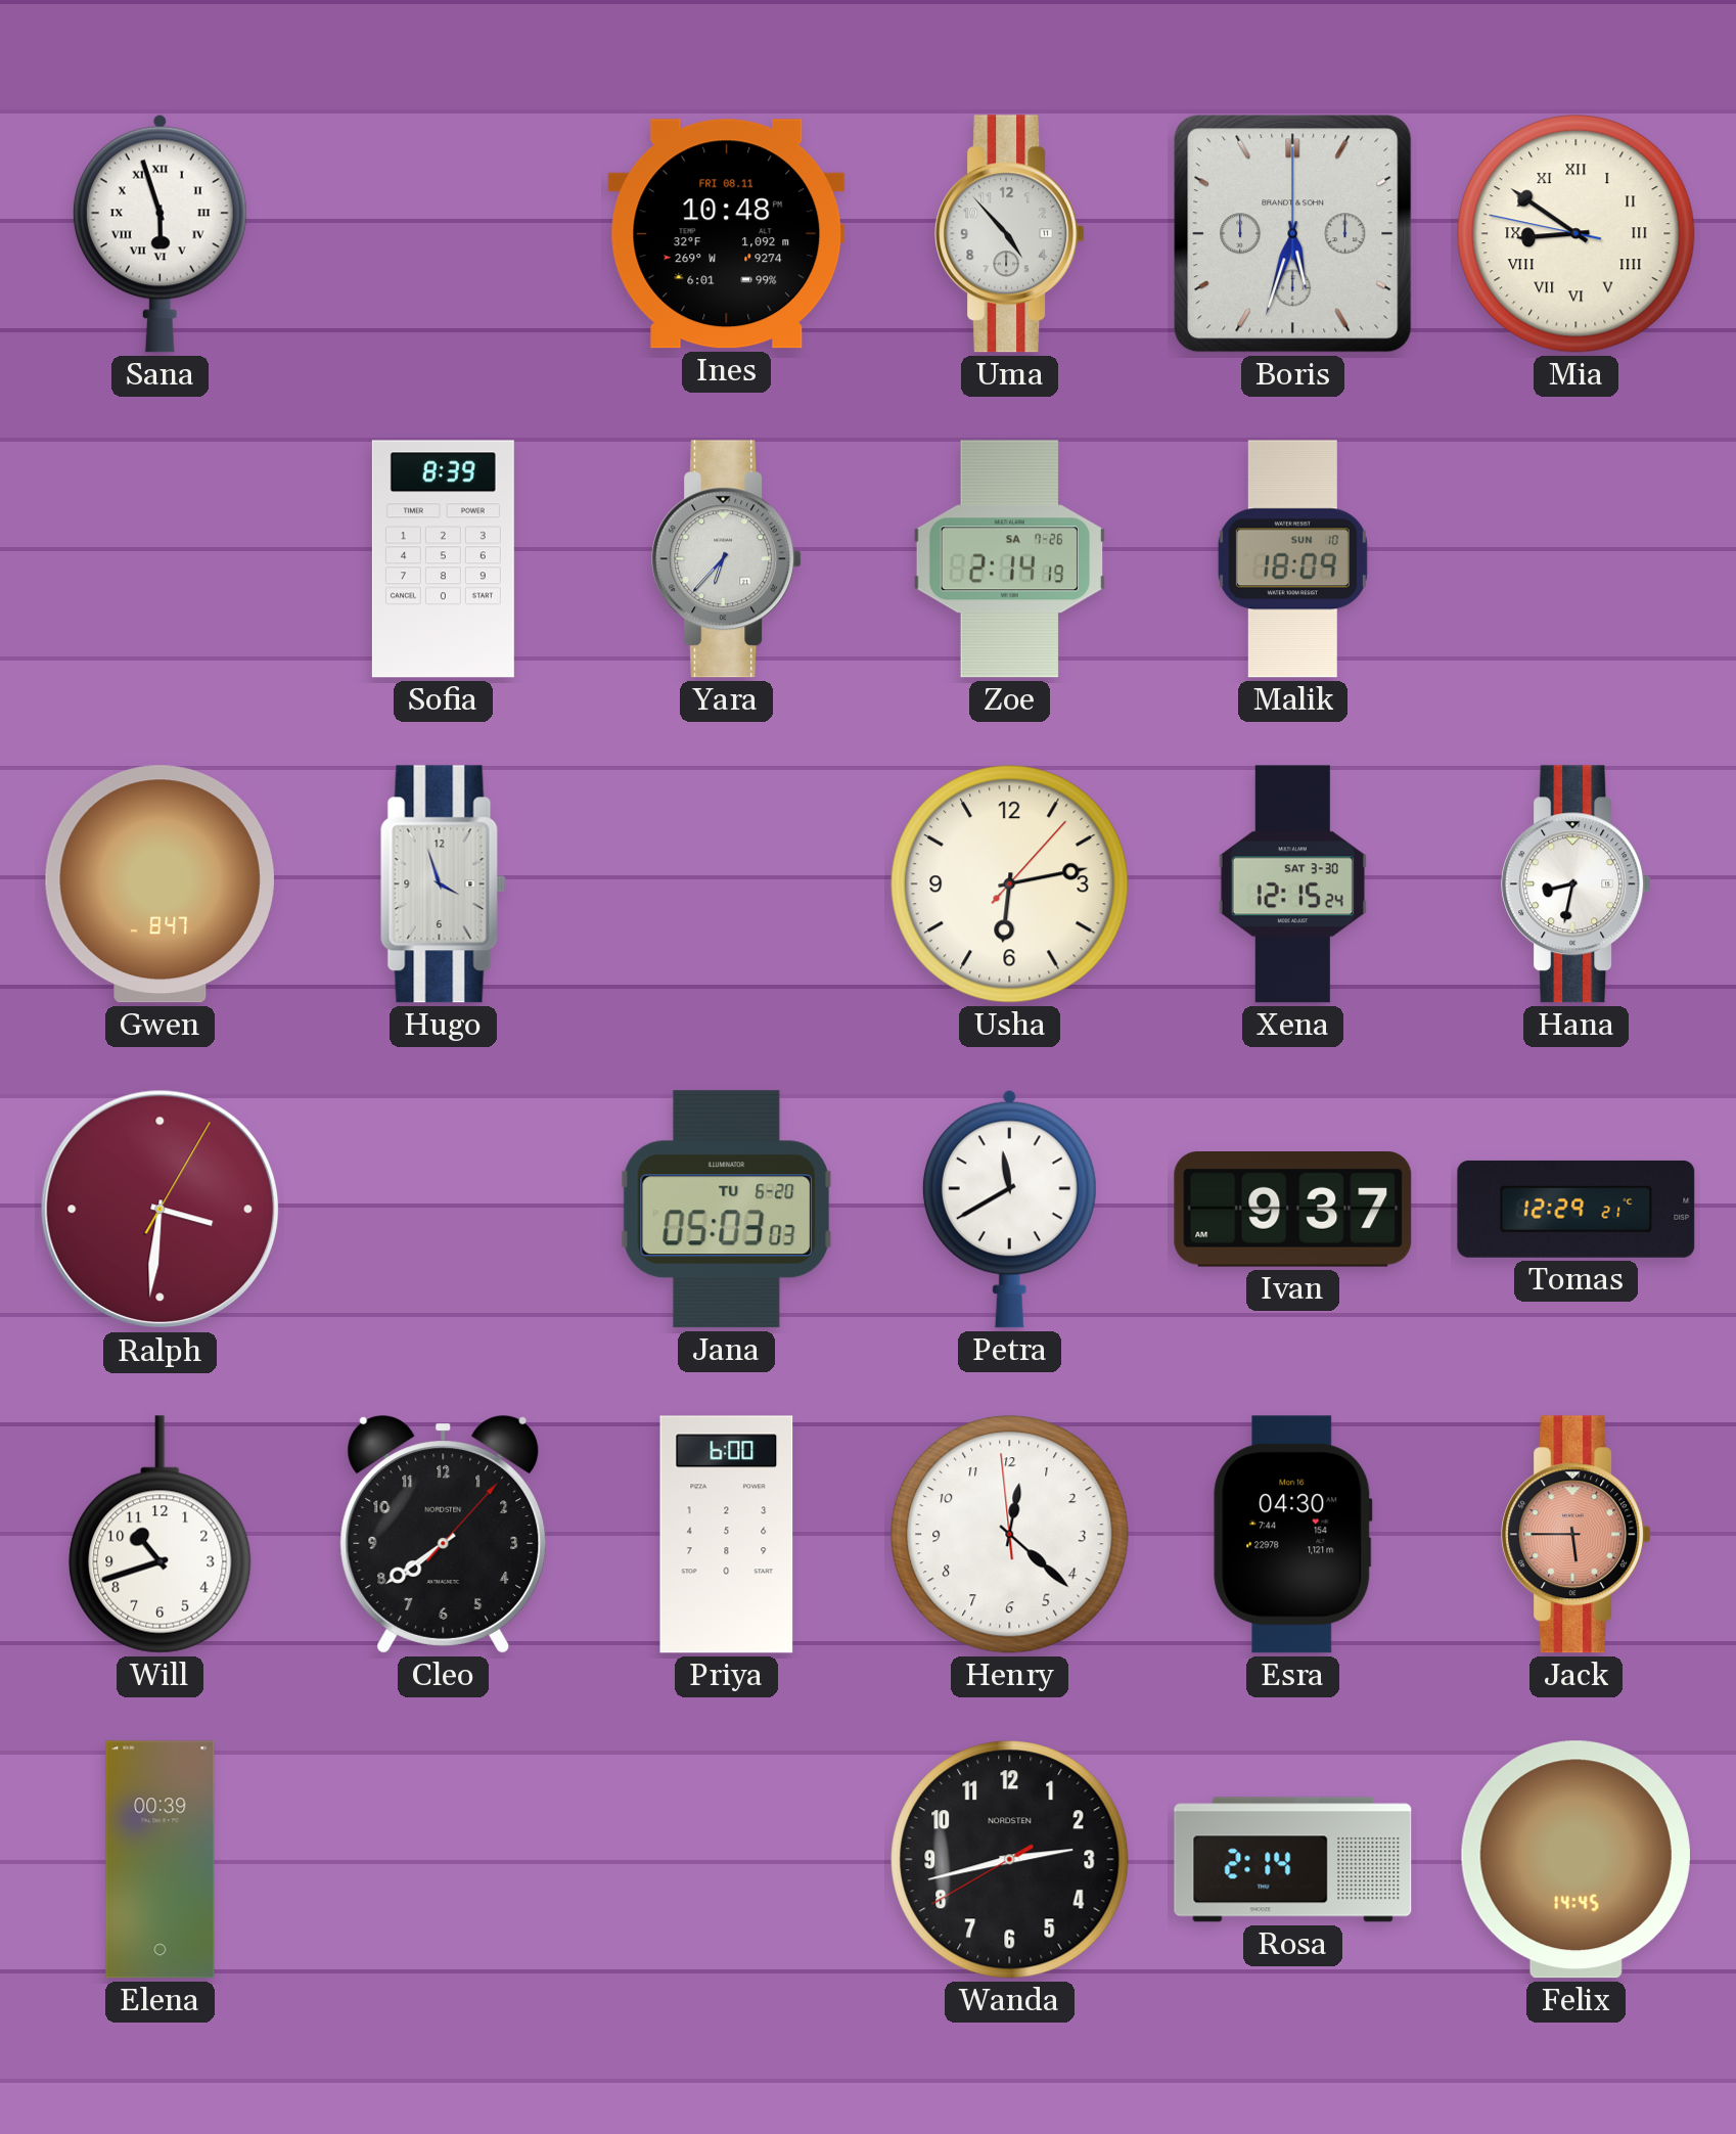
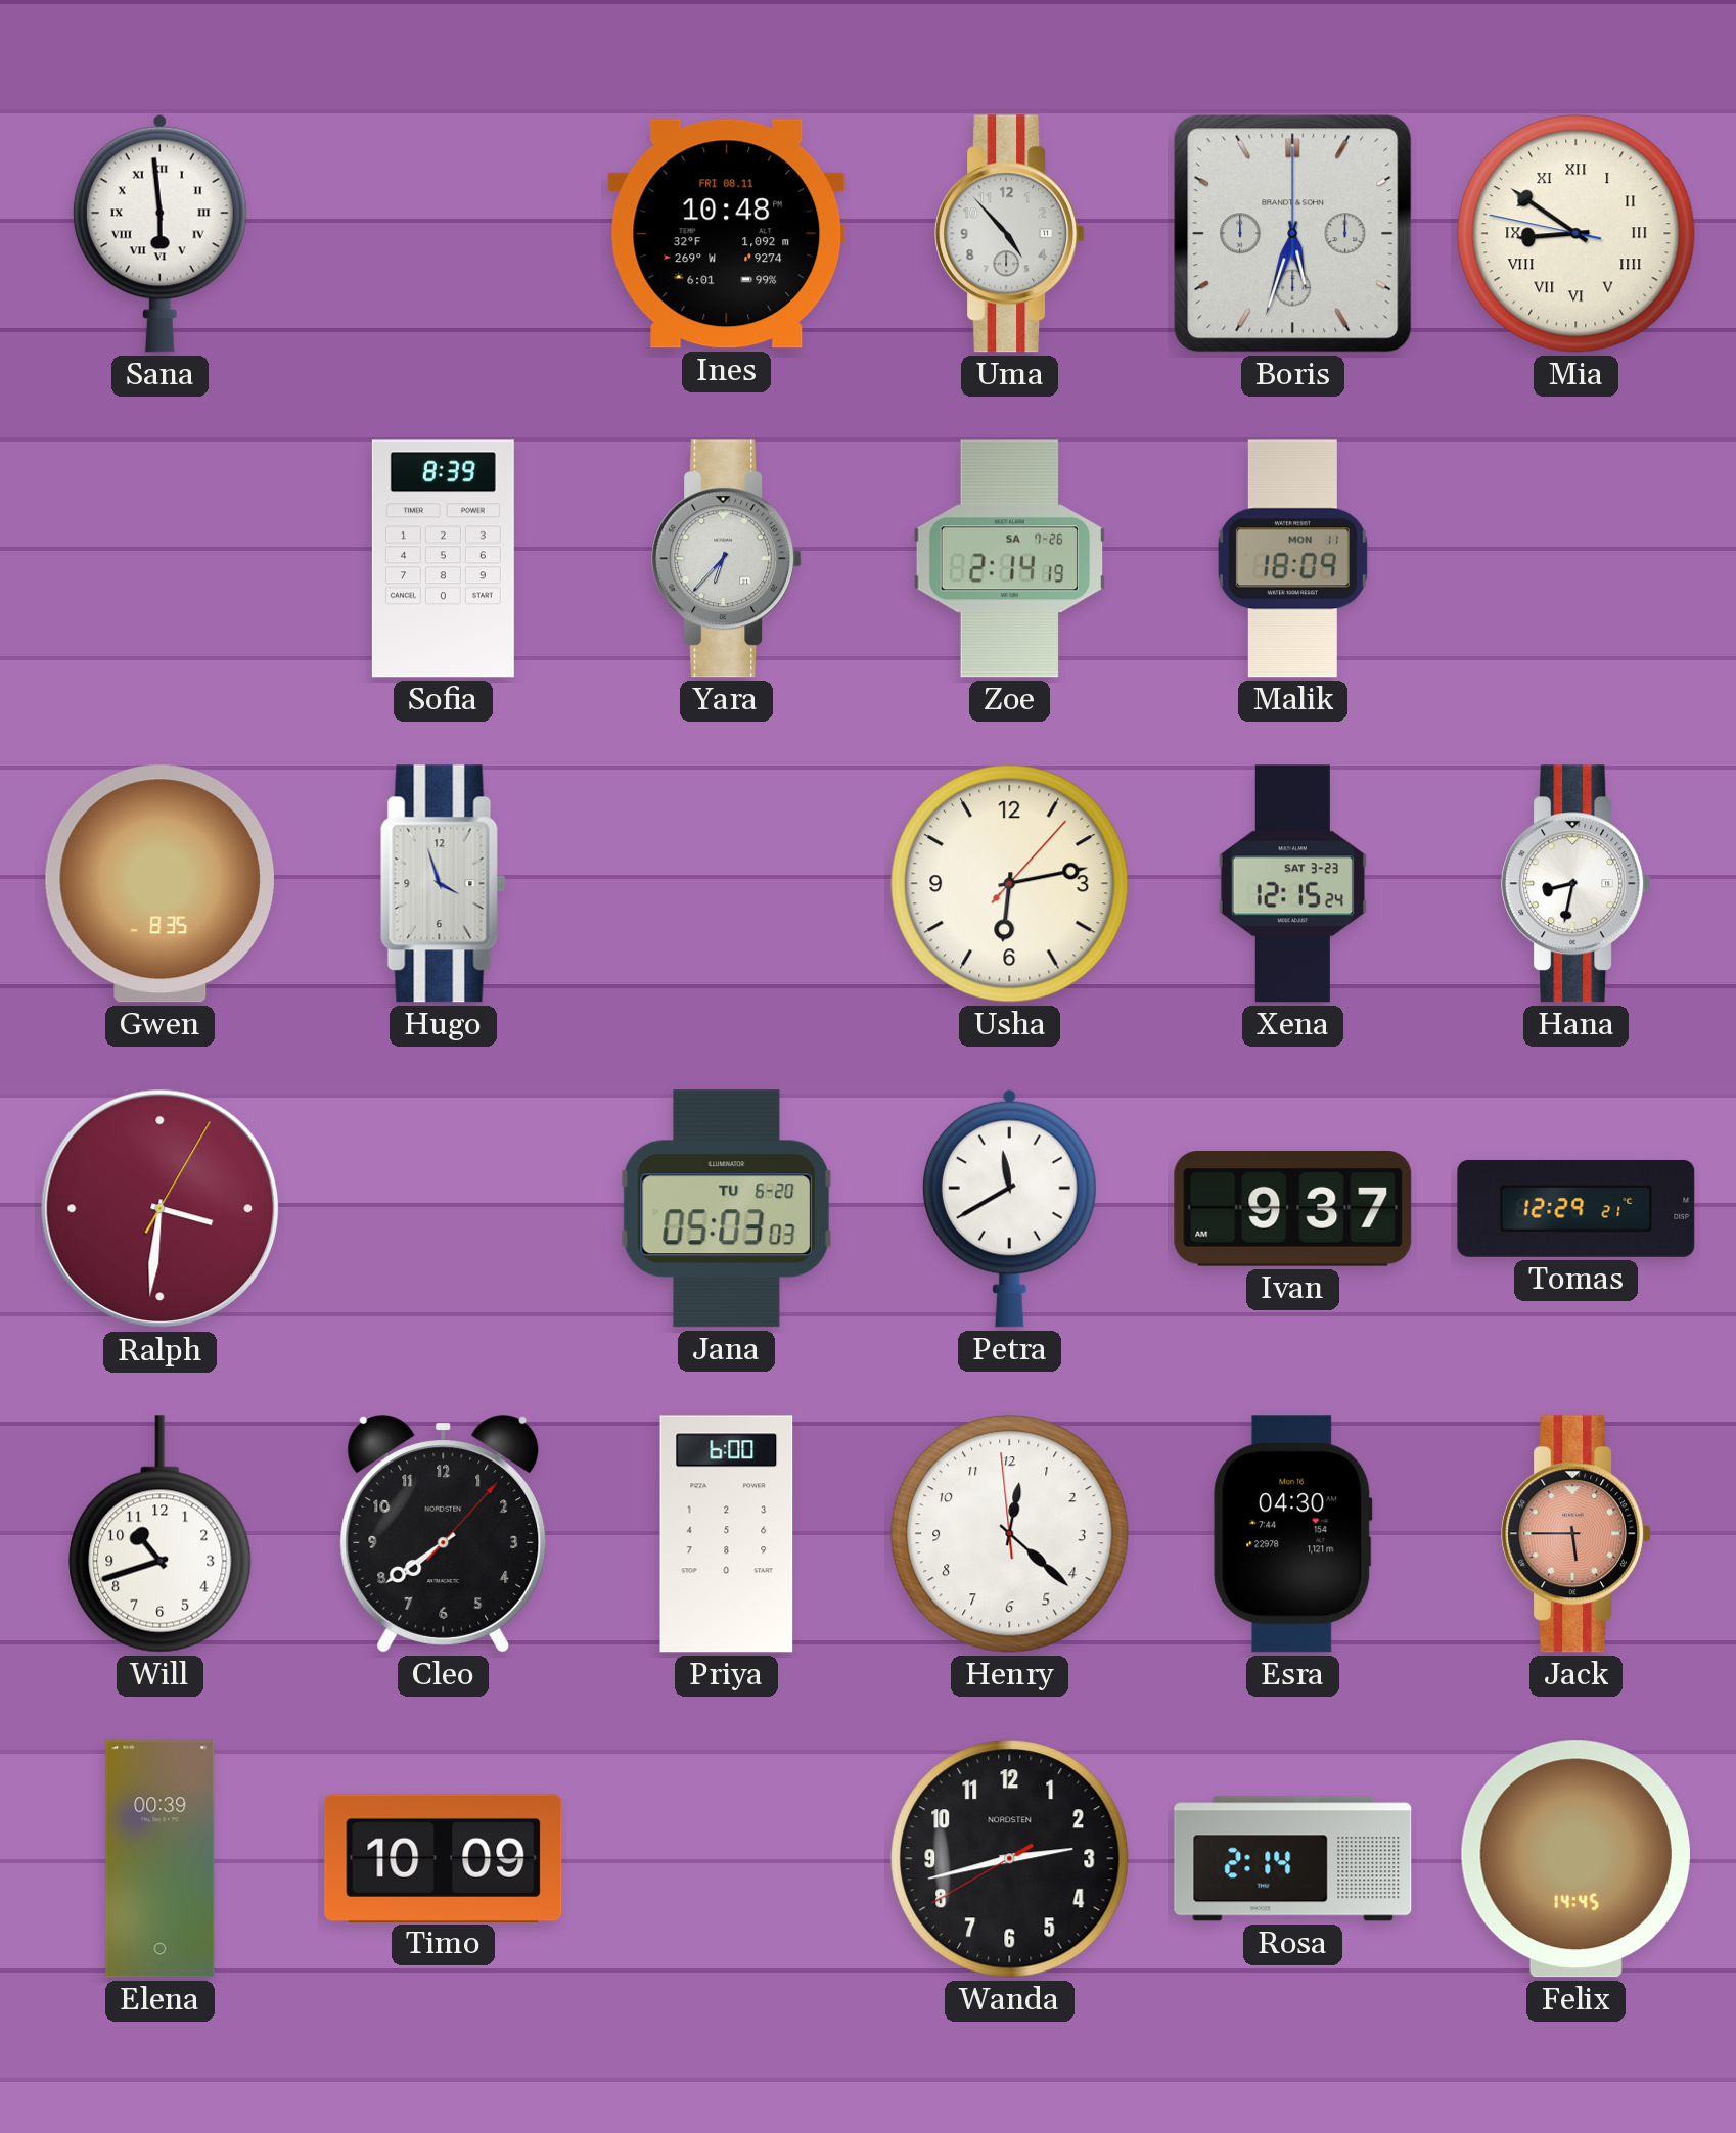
Sana: 5:57 -> 5:59
Malik date: SUN 10 -> MON 11
Gwen: 8:47 -> 8:35
Xena date: SAT 3-30 -> SAT 3-23
Timo: none -> 10:09
